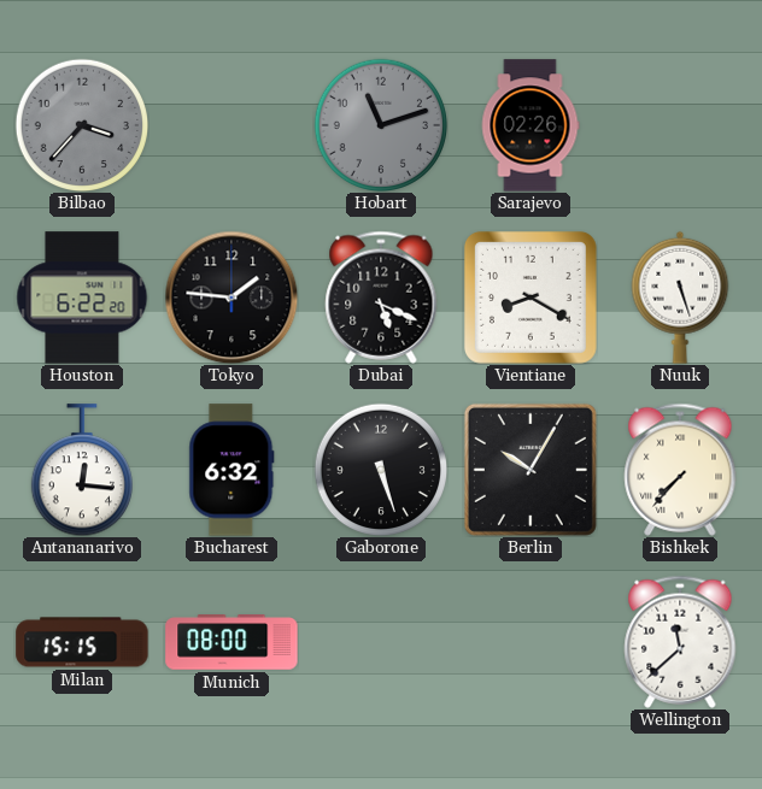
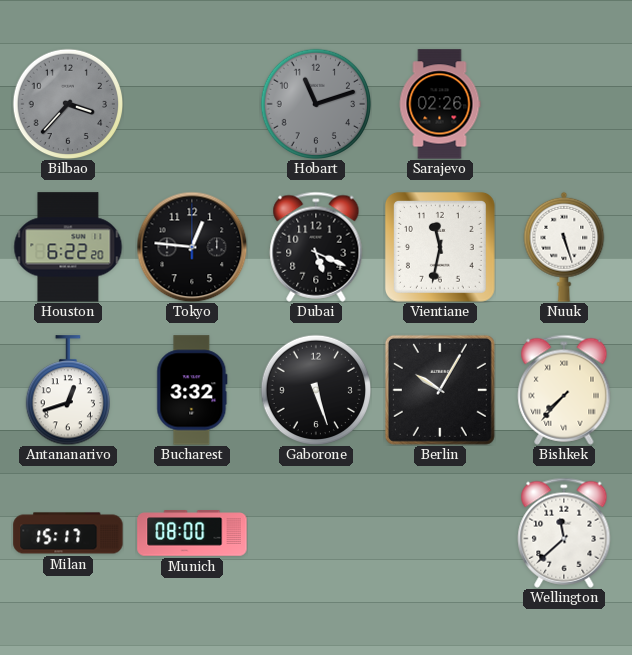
Tokyo: 1:46 -> 12:46
Vientiane: 8:20 -> 11:32
Antananarivo: 12:16 -> 12:42
Bucharest: 6:32 -> 3:32
Milan: 15:15 -> 15:17
